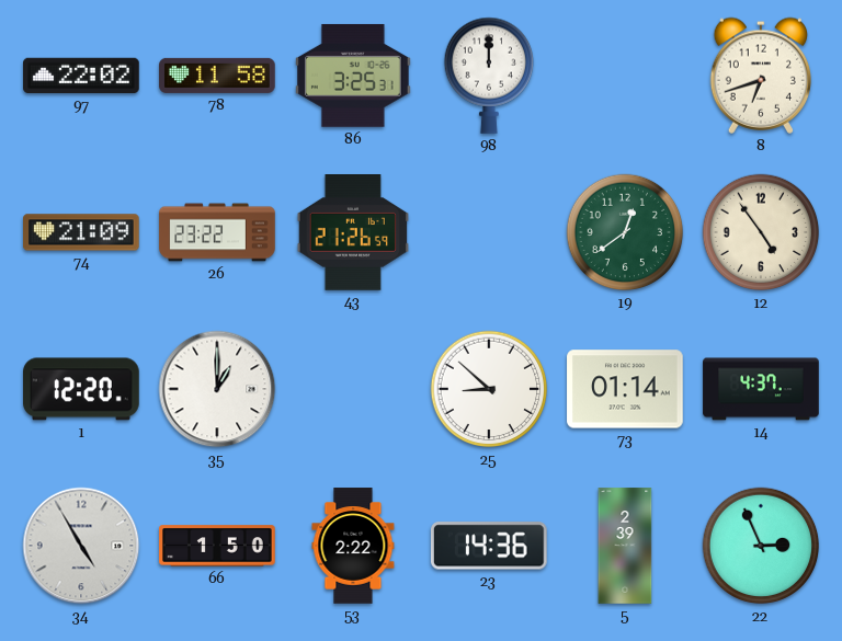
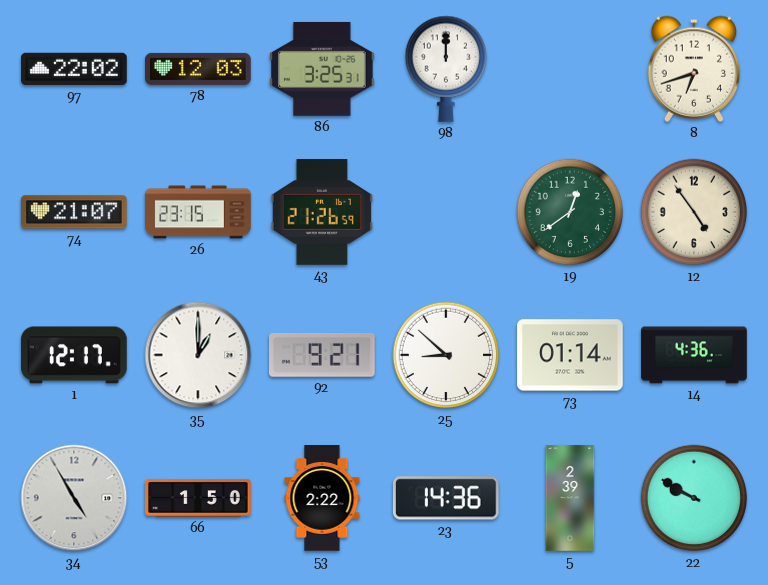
78: 11:58 -> 12:03
74: 21:09 -> 21:07
26: 23:22 -> 23:15
1: 12:20 -> 12:17
92: none -> 9:21
14: 4:37 -> 4:36
22: 2:56 -> 9:50
